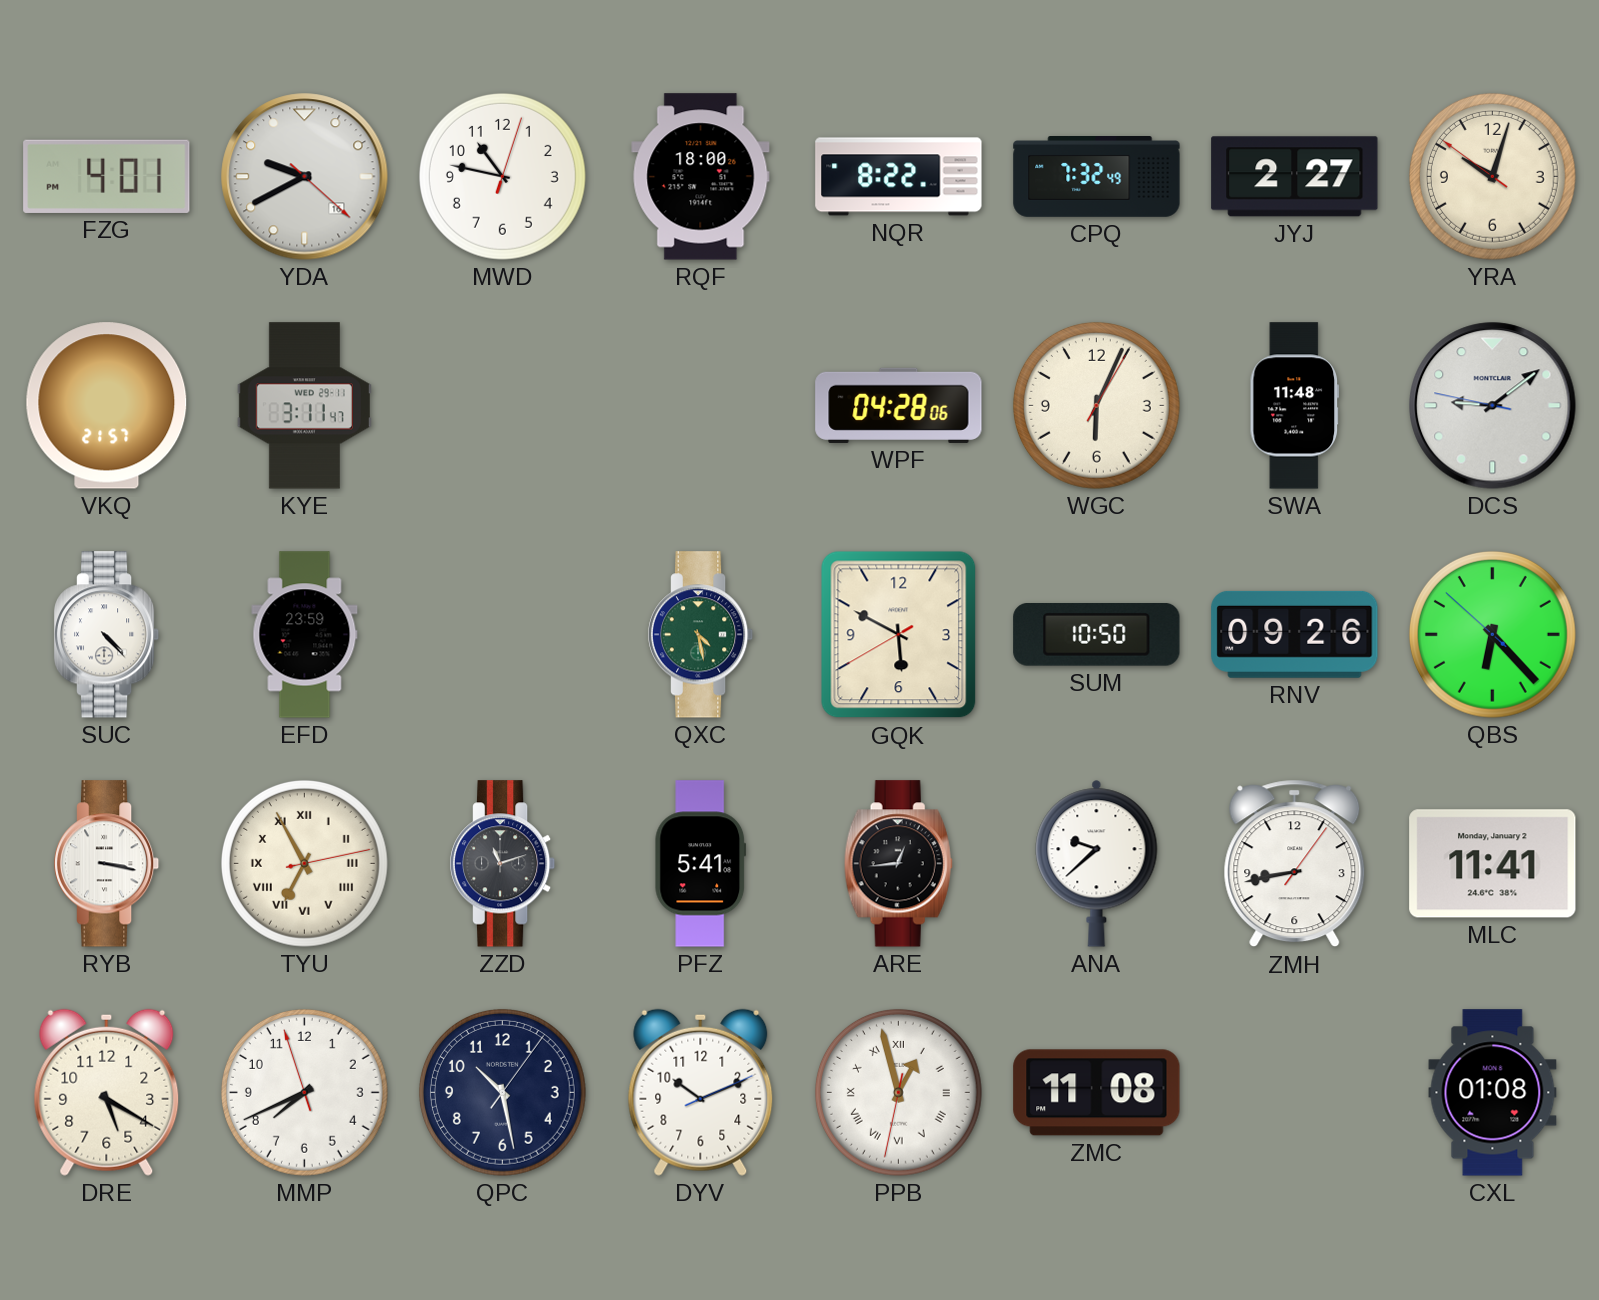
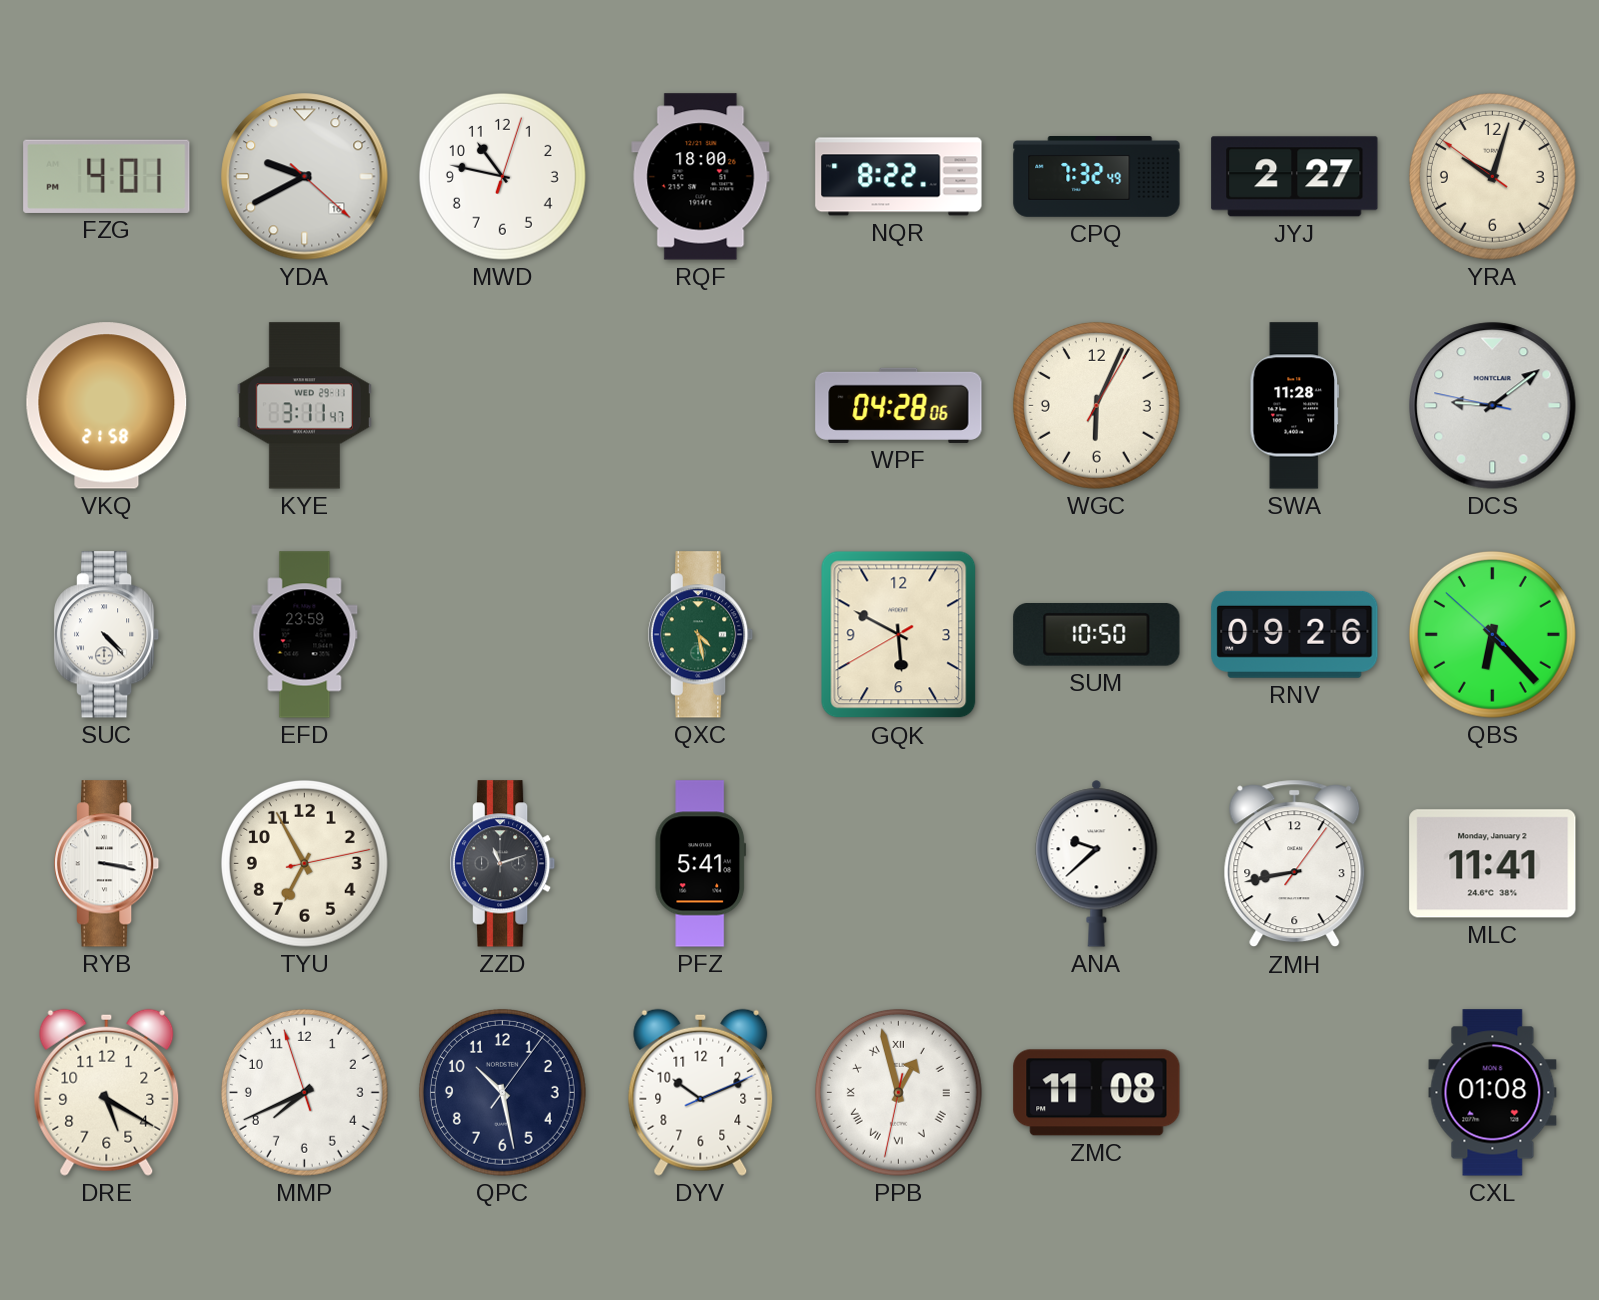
VKQ: 21:57 -> 21:58
SWA: 11:48 -> 11:28
TYU numerals: Roman -> Arabic
ARE: 12:44 -> none
